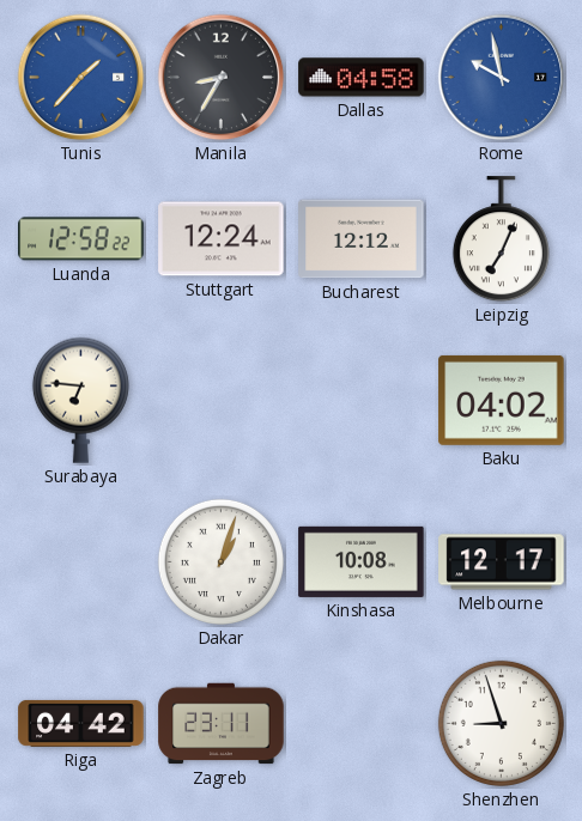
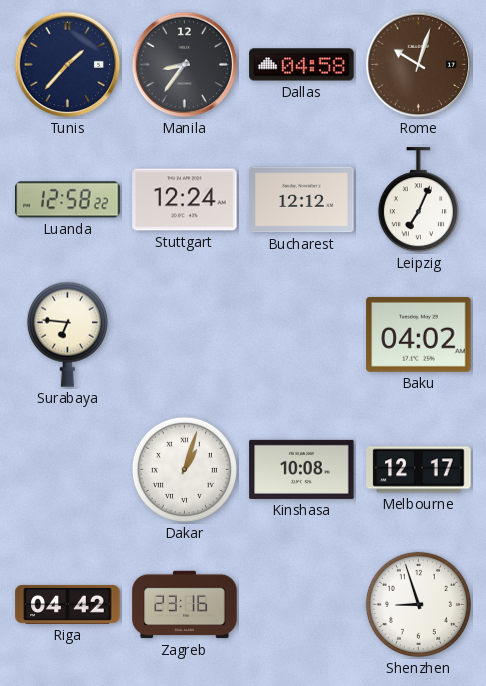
Tunis dial: blue -> navy
Manila: 8:35 -> 8:36
Rome: 9:58 -> 10:03
Rome dial: blue -> brown
Zagreb: 23:11 -> 23:16
